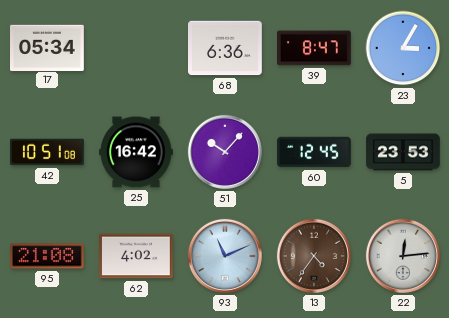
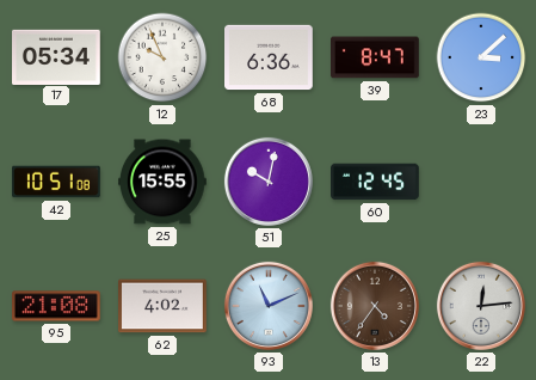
12: none -> 9:56
23: 3:05 -> 3:08
25: 16:42 -> 15:55
51: 10:07 -> 10:02
5: 23:53 -> none
